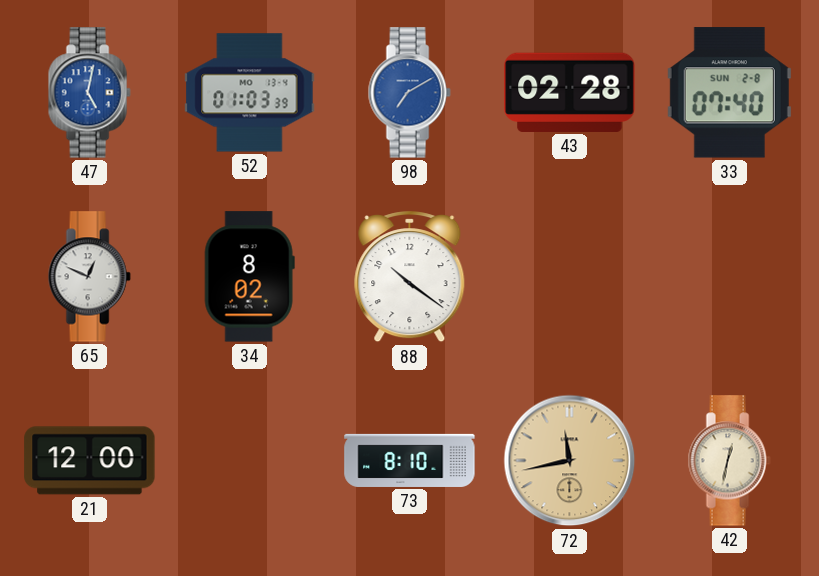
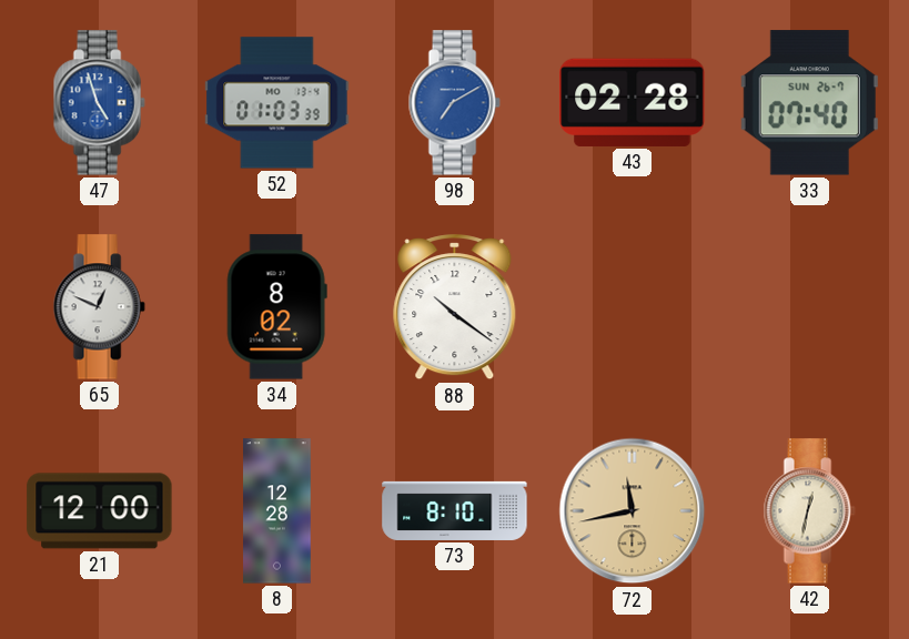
47: 5:02 -> 4:57
33 date: SUN 2-8 -> SUN 26-7
8: none -> 12:28
